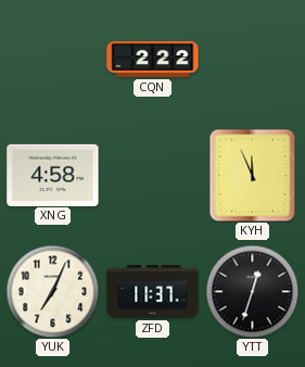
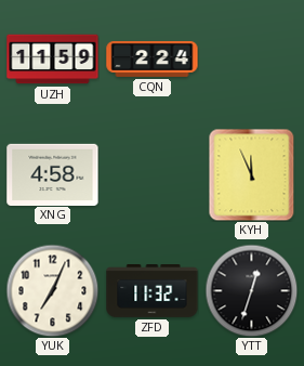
UZH: none -> 11:59
CQN: 2:22 -> 2:24
ZFD: 11:37 -> 11:32
